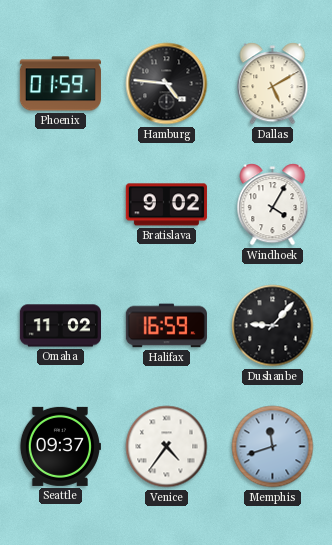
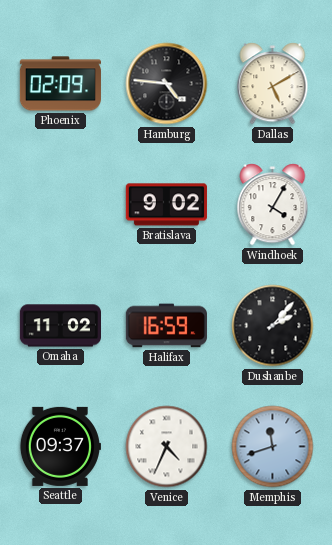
Phoenix: 01:59 -> 02:09
Dushanbe: 9:07 -> 2:07
Venice: 4:36 -> 4:34
